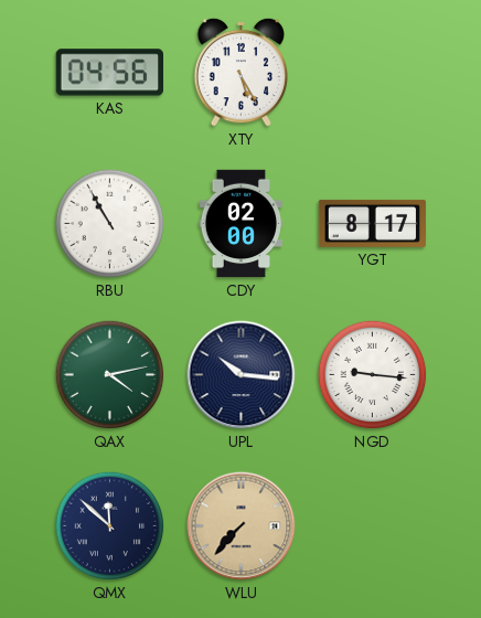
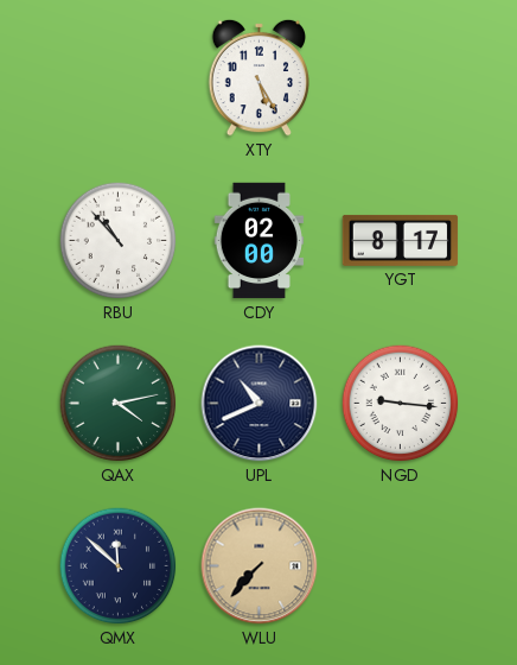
KAS: 04:56 -> none
RBU: 10:55 -> 10:53
UPL: 10:16 -> 10:41
